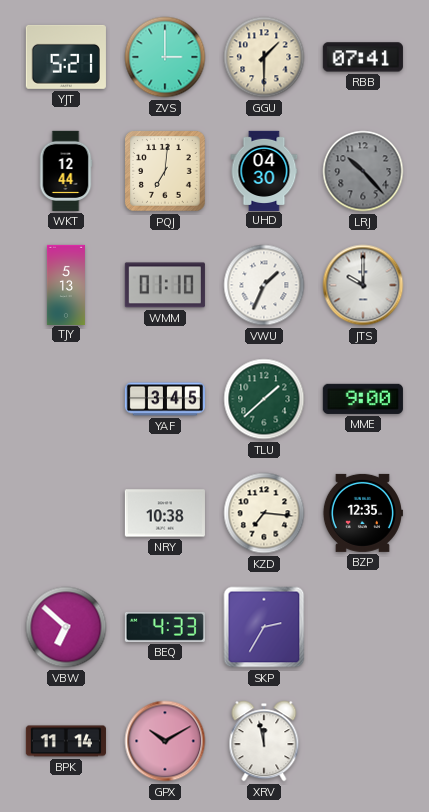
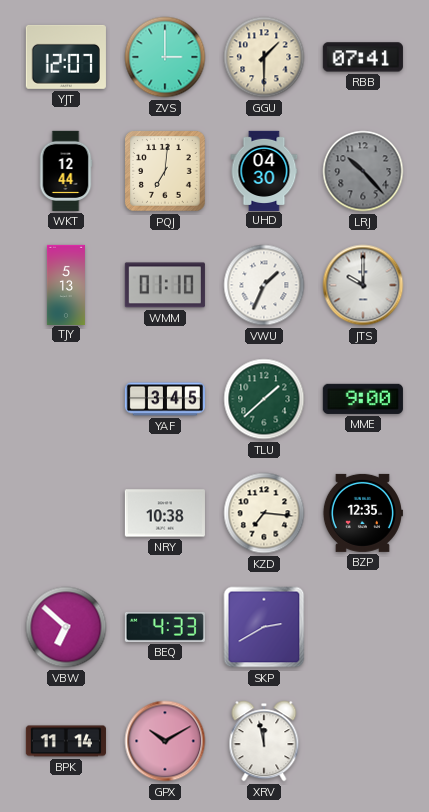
YJT: 5:21 -> 12:07
SKP: 2:35 -> 2:40
